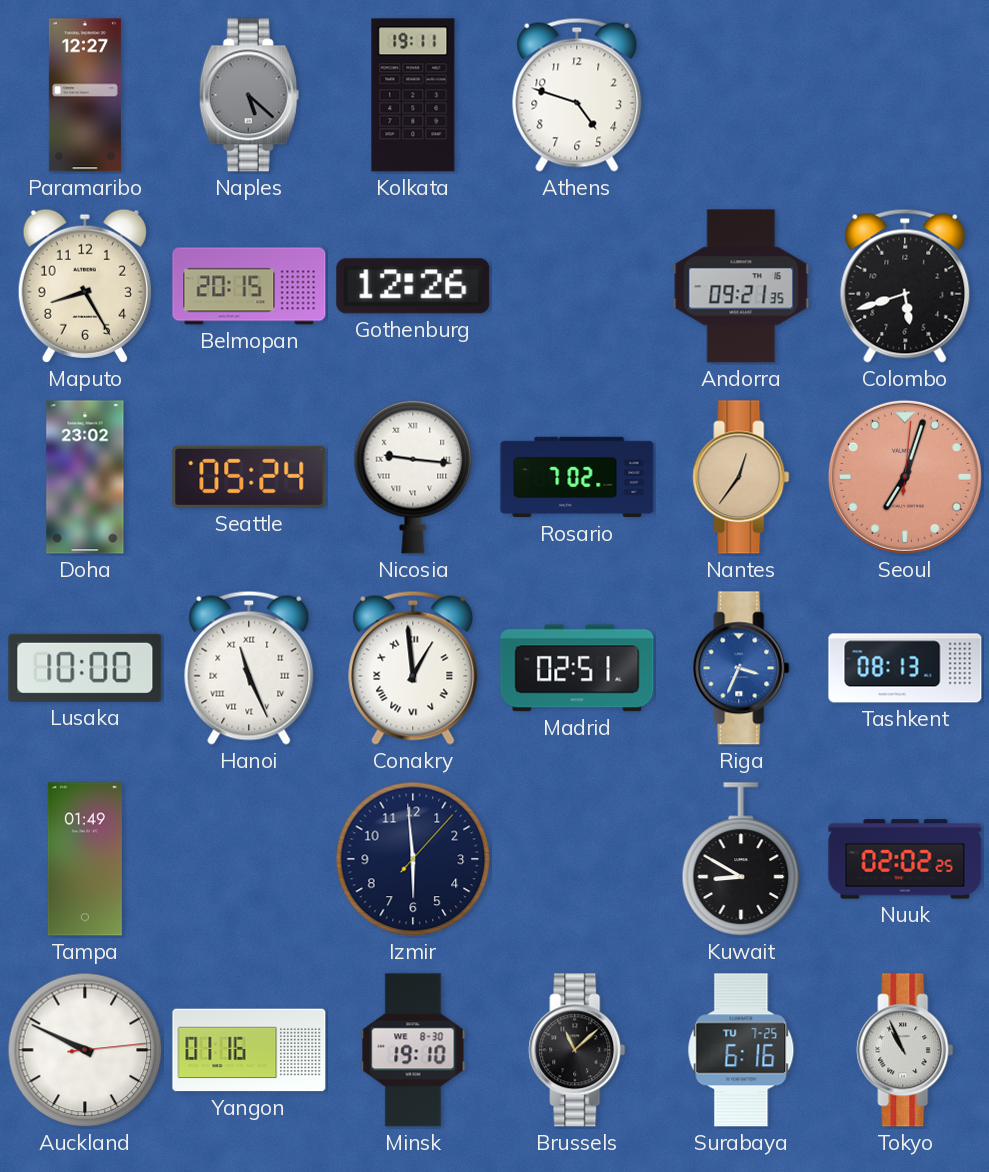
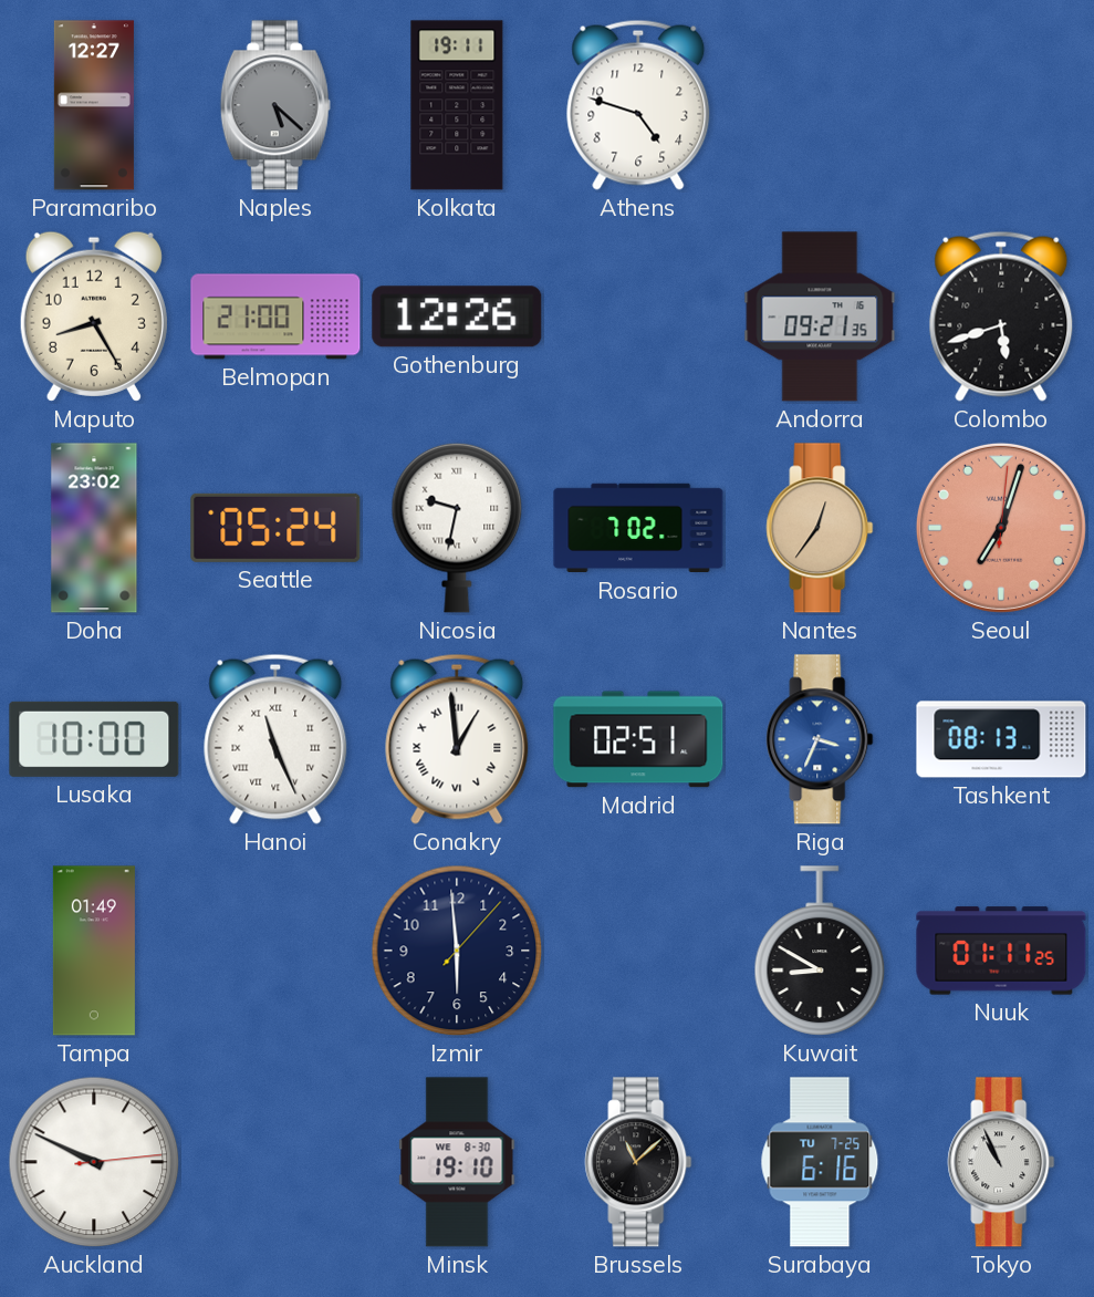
Belmopan: 20:15 -> 21:00
Nicosia: 9:16 -> 9:32
Nuuk: 02:02 -> 01:11
Yangon: 01:16 -> none
